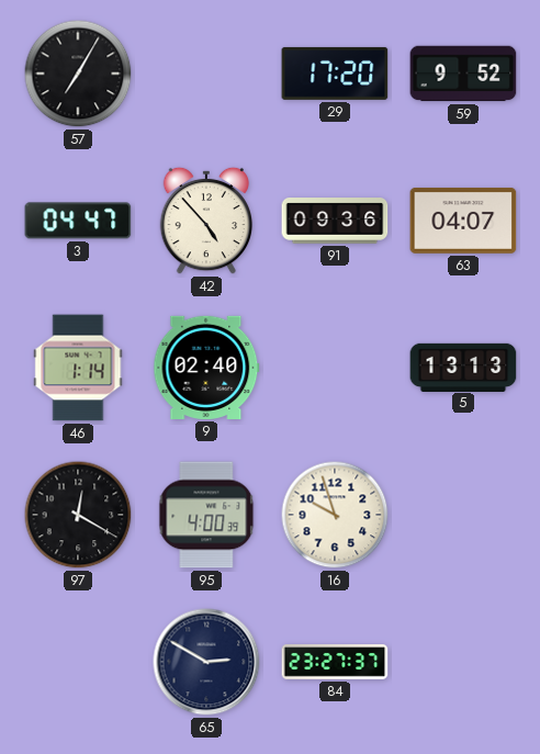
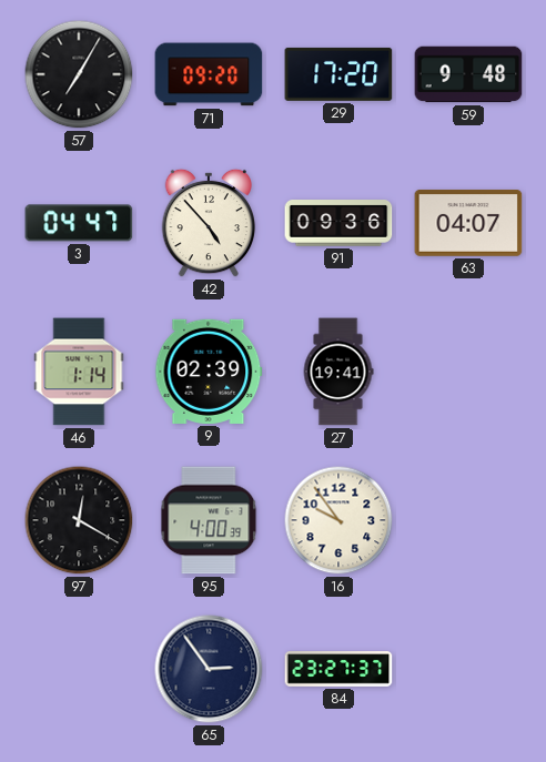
71: none -> 09:20
59: 9:52 -> 9:48
9: 02:40 -> 02:39
27: none -> 19:41
5: 13:13 -> none
16: 9:57 -> 9:54
65: 2:50 -> 2:54
